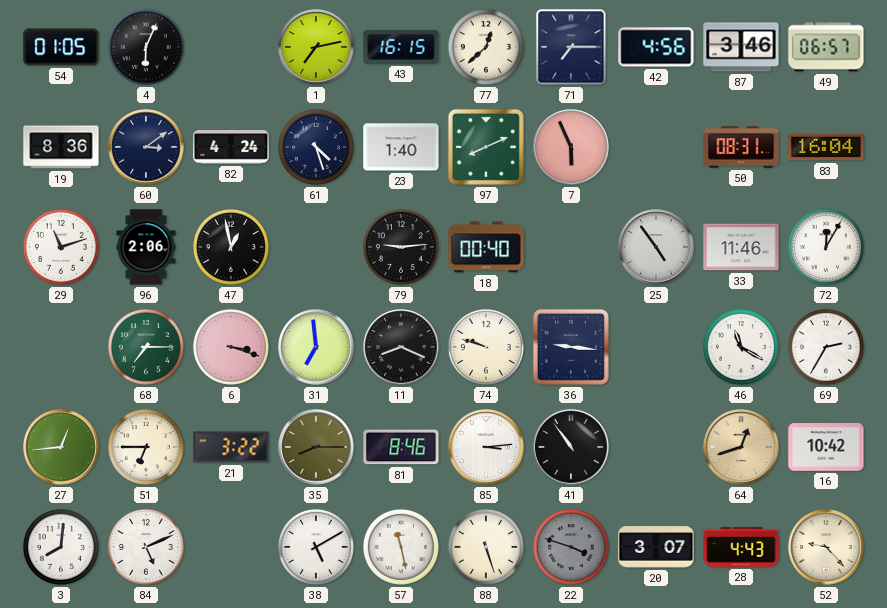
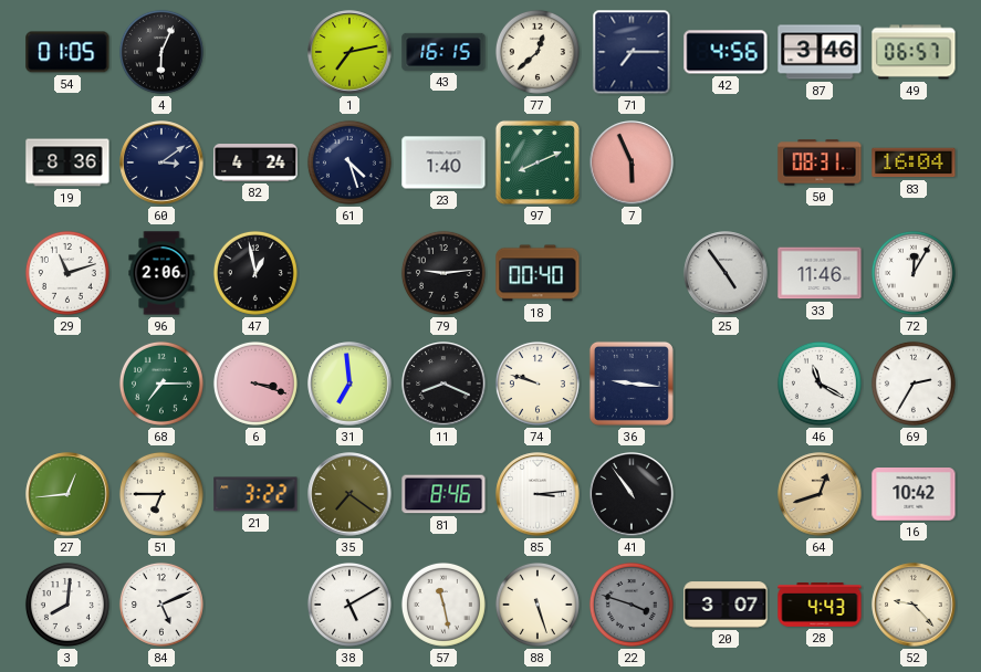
35: 8:15 -> 7:21
